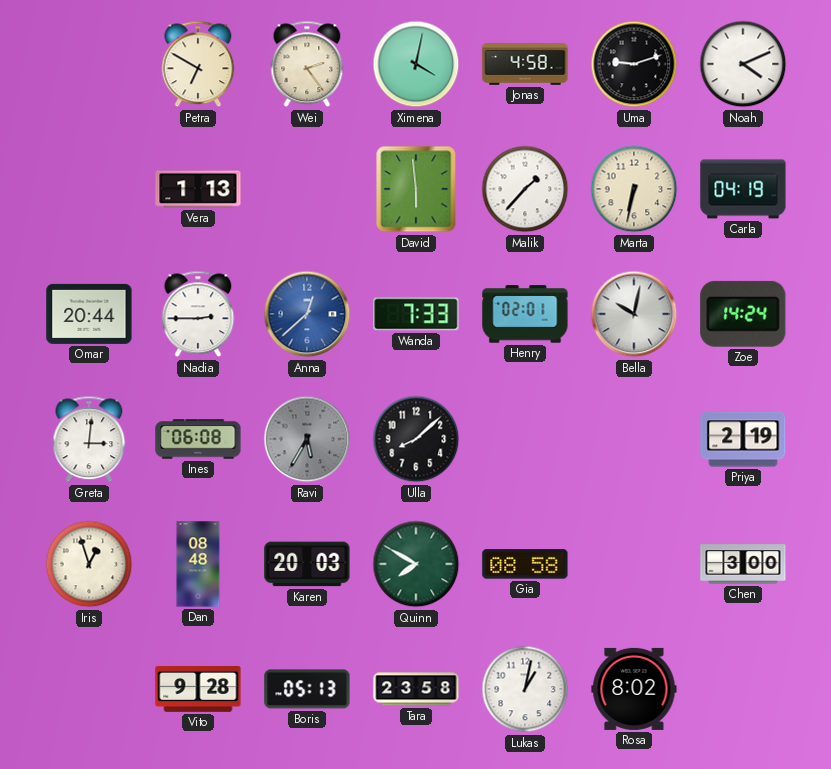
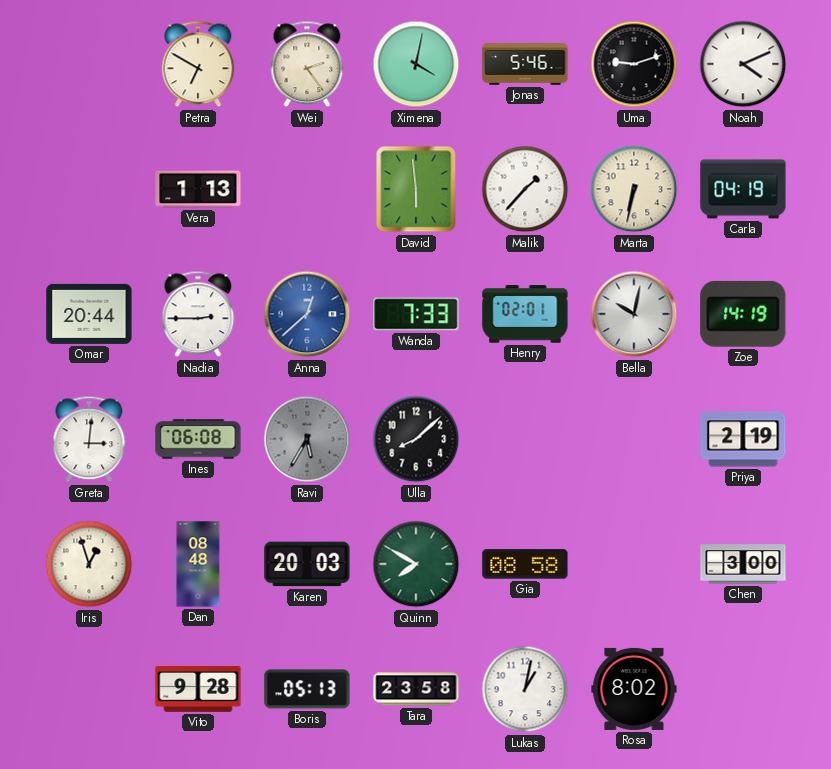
Jonas: 4:58 -> 5:46
Zoe: 14:24 -> 14:19
